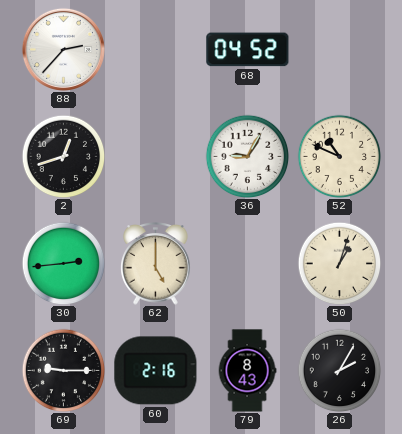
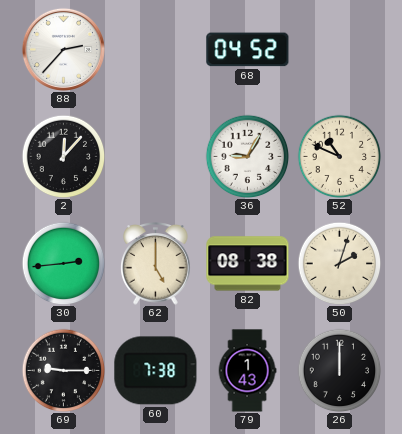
2: 12:42 -> 12:07
82: none -> 08:38
50: 1:03 -> 2:03
60: 2:16 -> 7:38
79: 8:43 -> 1:43
26: 2:05 -> 12:00
